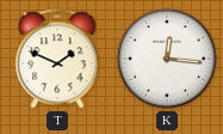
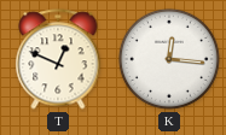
T: 1:49 -> 12:49
